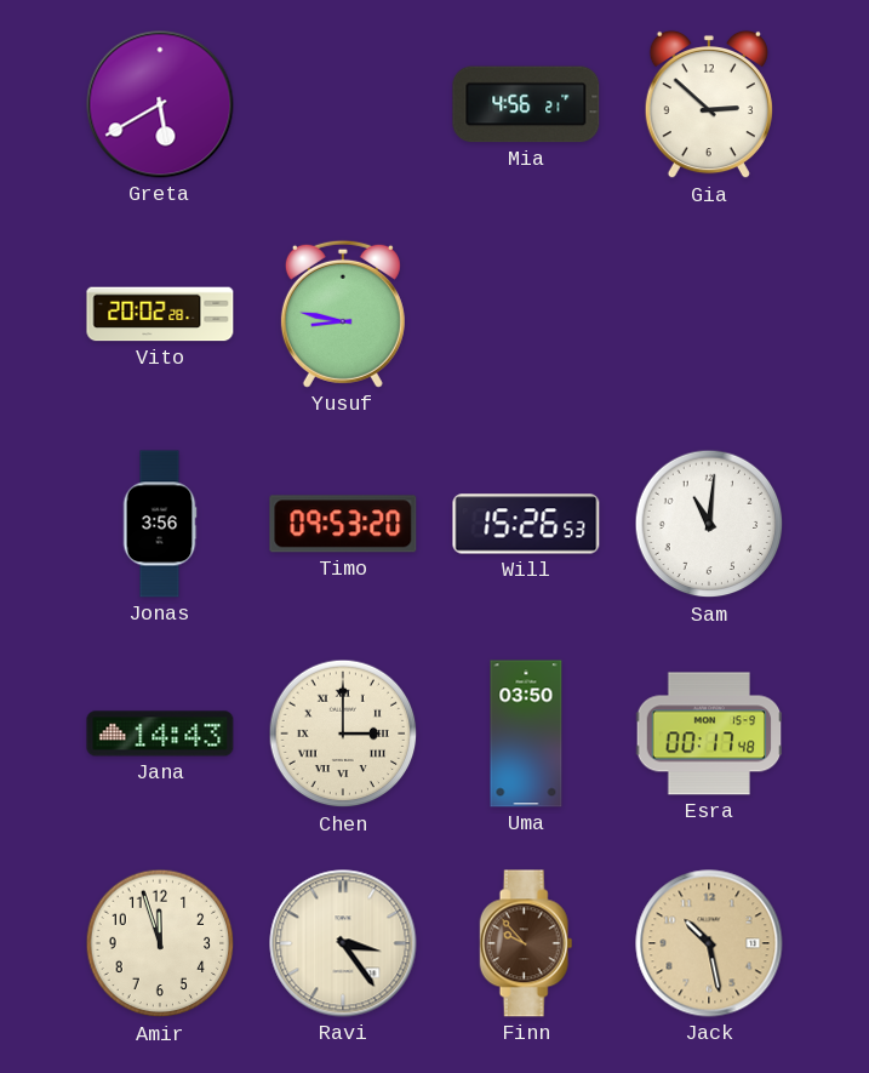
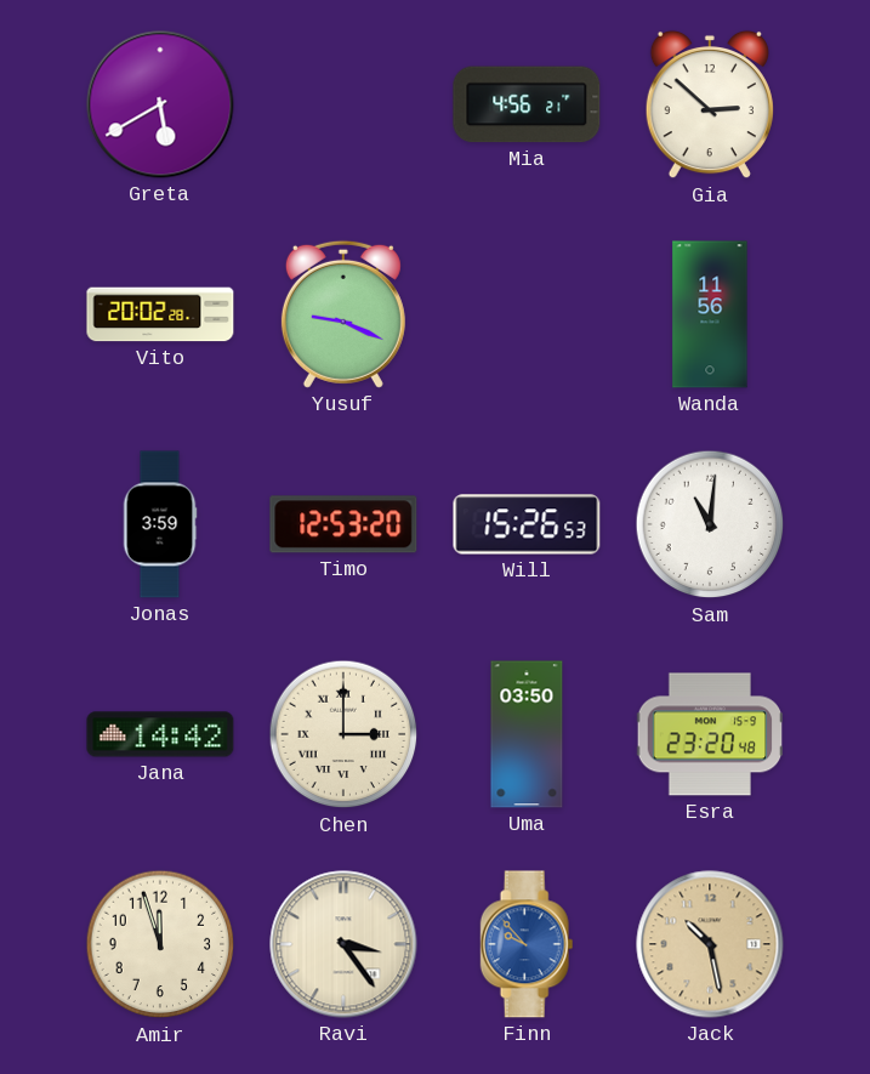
Yusuf: 8:47 -> 9:19
Wanda: none -> 11:56
Jonas: 3:56 -> 3:59
Timo: 09:53 -> 12:53
Jana: 14:43 -> 14:42
Esra: 00:17 -> 23:20
Finn dial: brown -> blue
